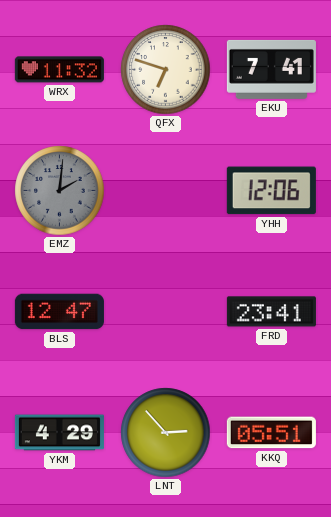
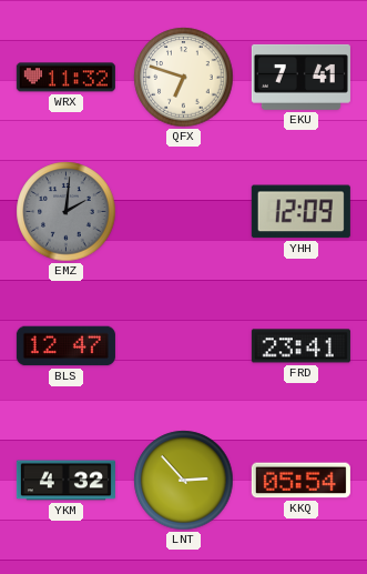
YHH: 12:06 -> 12:09
YKM: 4:29 -> 4:32
KKQ: 05:51 -> 05:54
